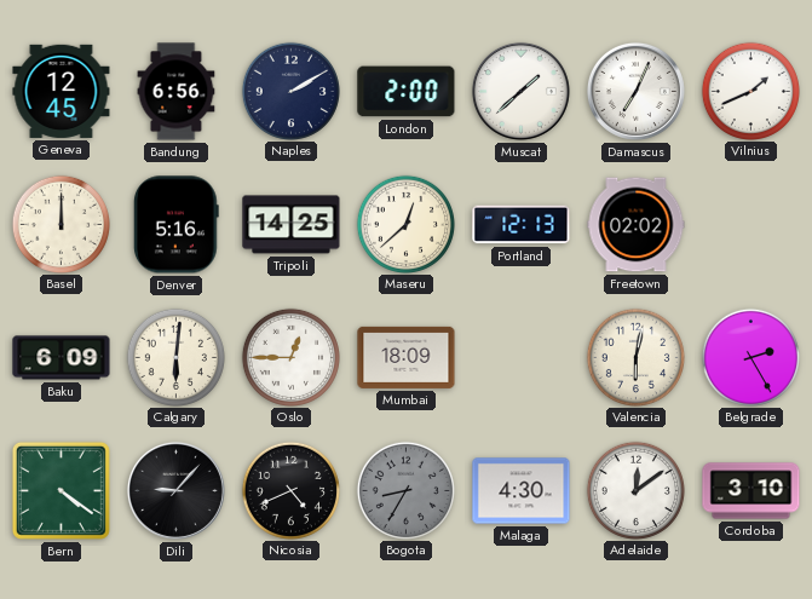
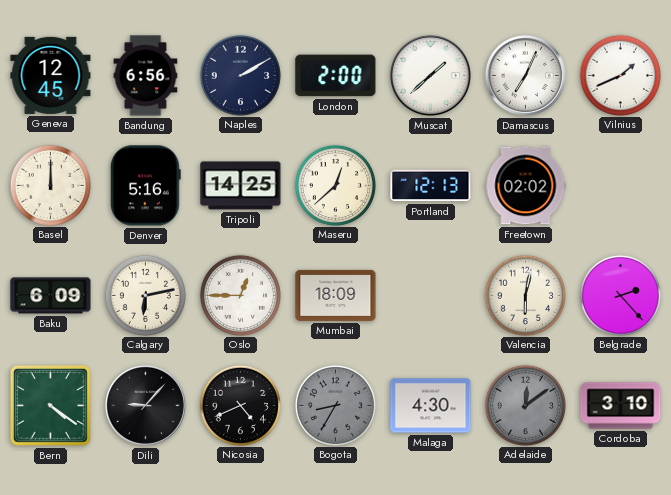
Calgary: 6:01 -> 6:13
Belgrade: 2:25 -> 2:23
Adelaide dial: white -> grey
